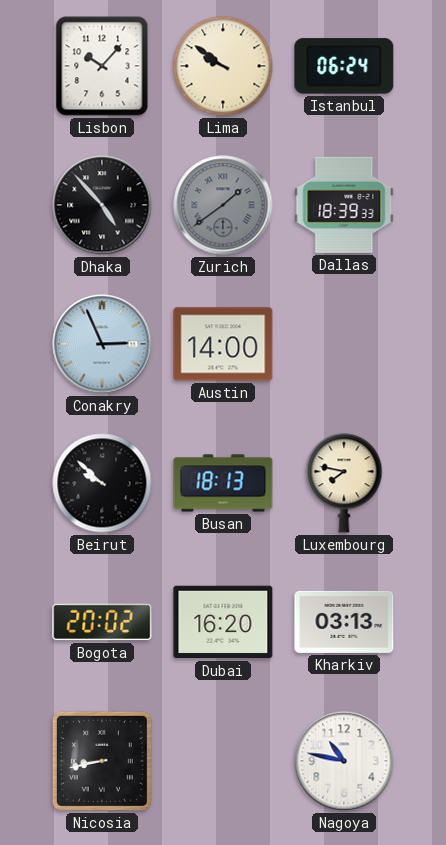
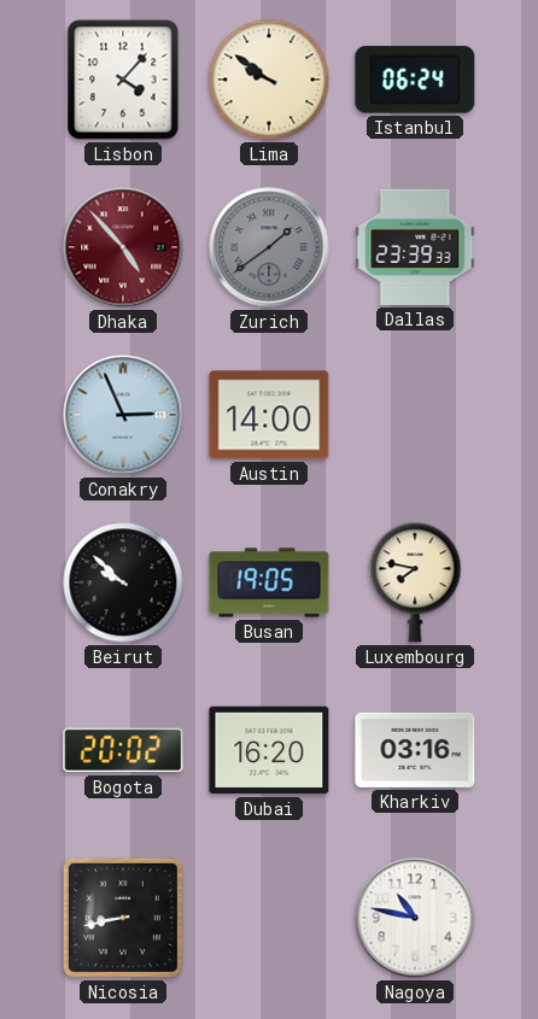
Lisbon: 10:07 -> 4:07
Dhaka dial: black -> burgundy
Dallas: 18:39 -> 23:39
Busan: 18:13 -> 19:05
Kharkiv: 03:13 -> 03:16
